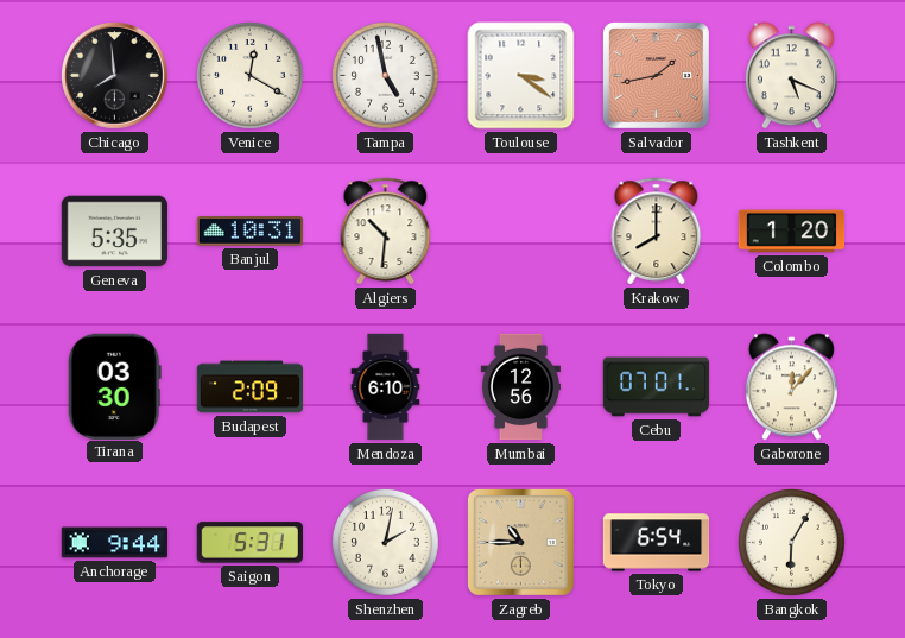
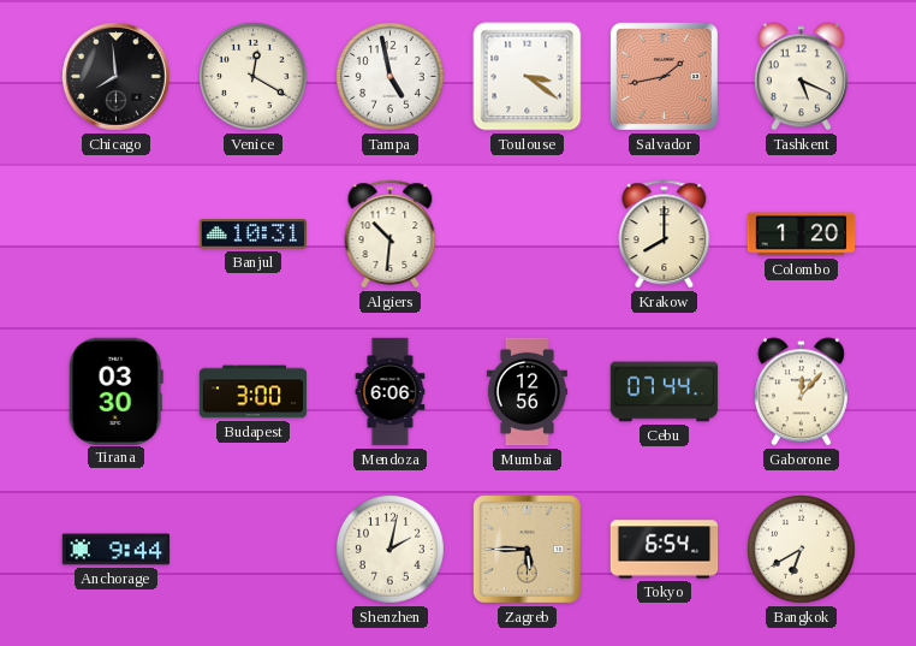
Geneva: 5:35 -> none
Budapest: 2:09 -> 3:00
Mendoza: 6:10 -> 6:06
Cebu: 07:01 -> 07:44
Saigon: 5:31 -> none
Zagreb: 10:45 -> 5:45
Bangkok: 6:05 -> 6:40
